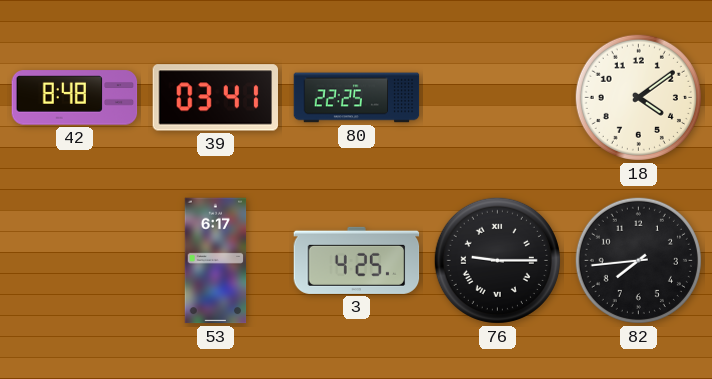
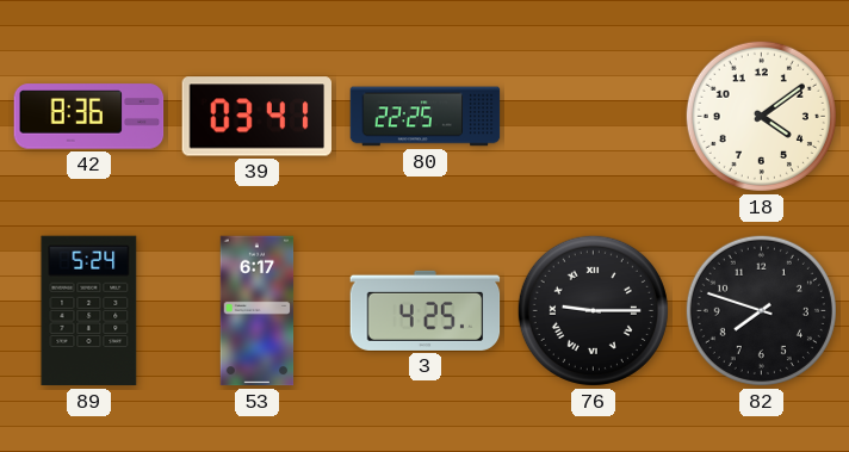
42: 8:48 -> 8:36
89: none -> 5:24
82: 7:44 -> 7:48
